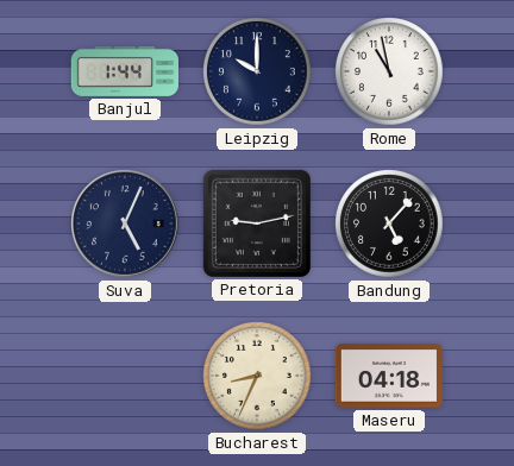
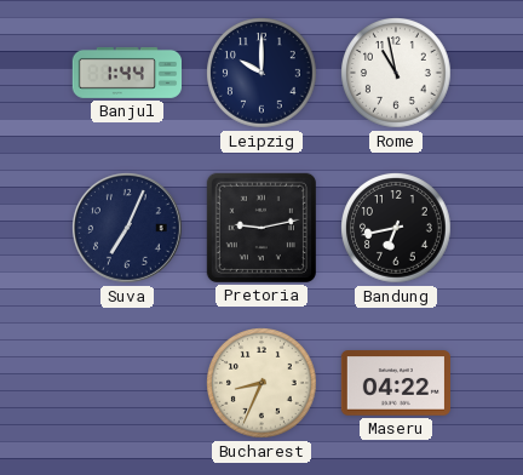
Suva: 5:04 -> 7:04
Bandung: 5:07 -> 6:43
Maseru: 04:18 -> 04:22
